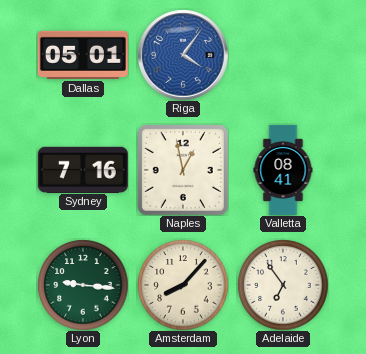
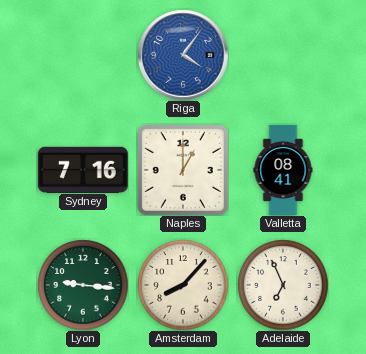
Dallas: 05:01 -> none
Naples: 12:58 -> 1:00
Adelaide: 6:54 -> 6:56
